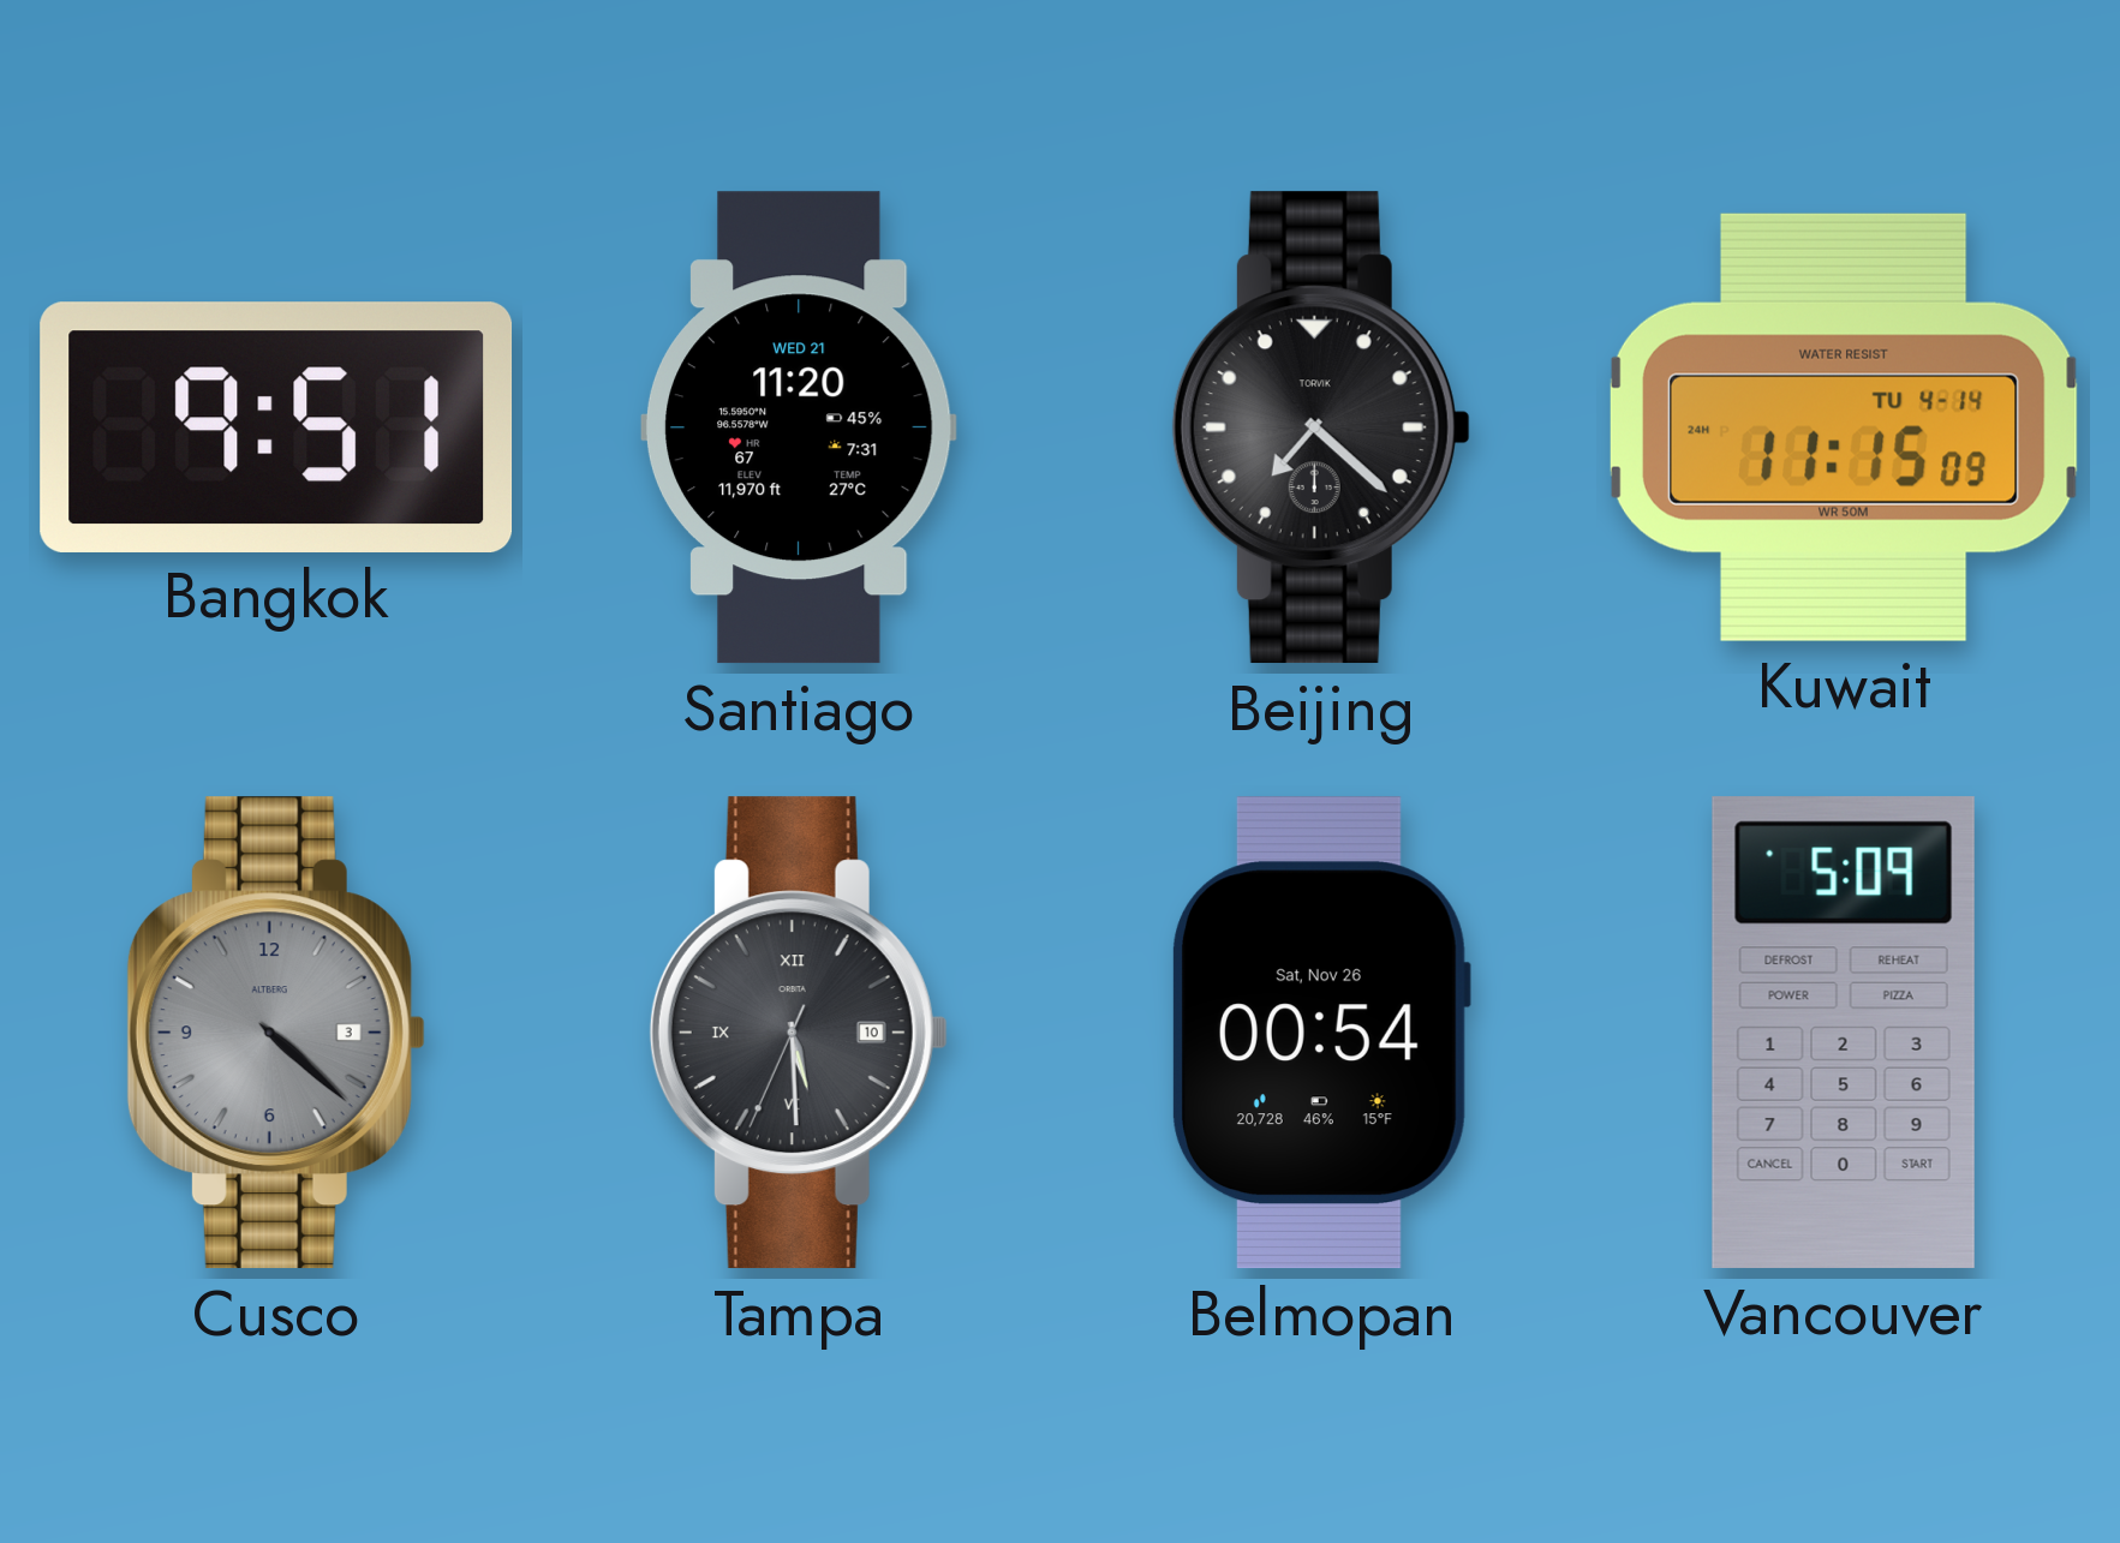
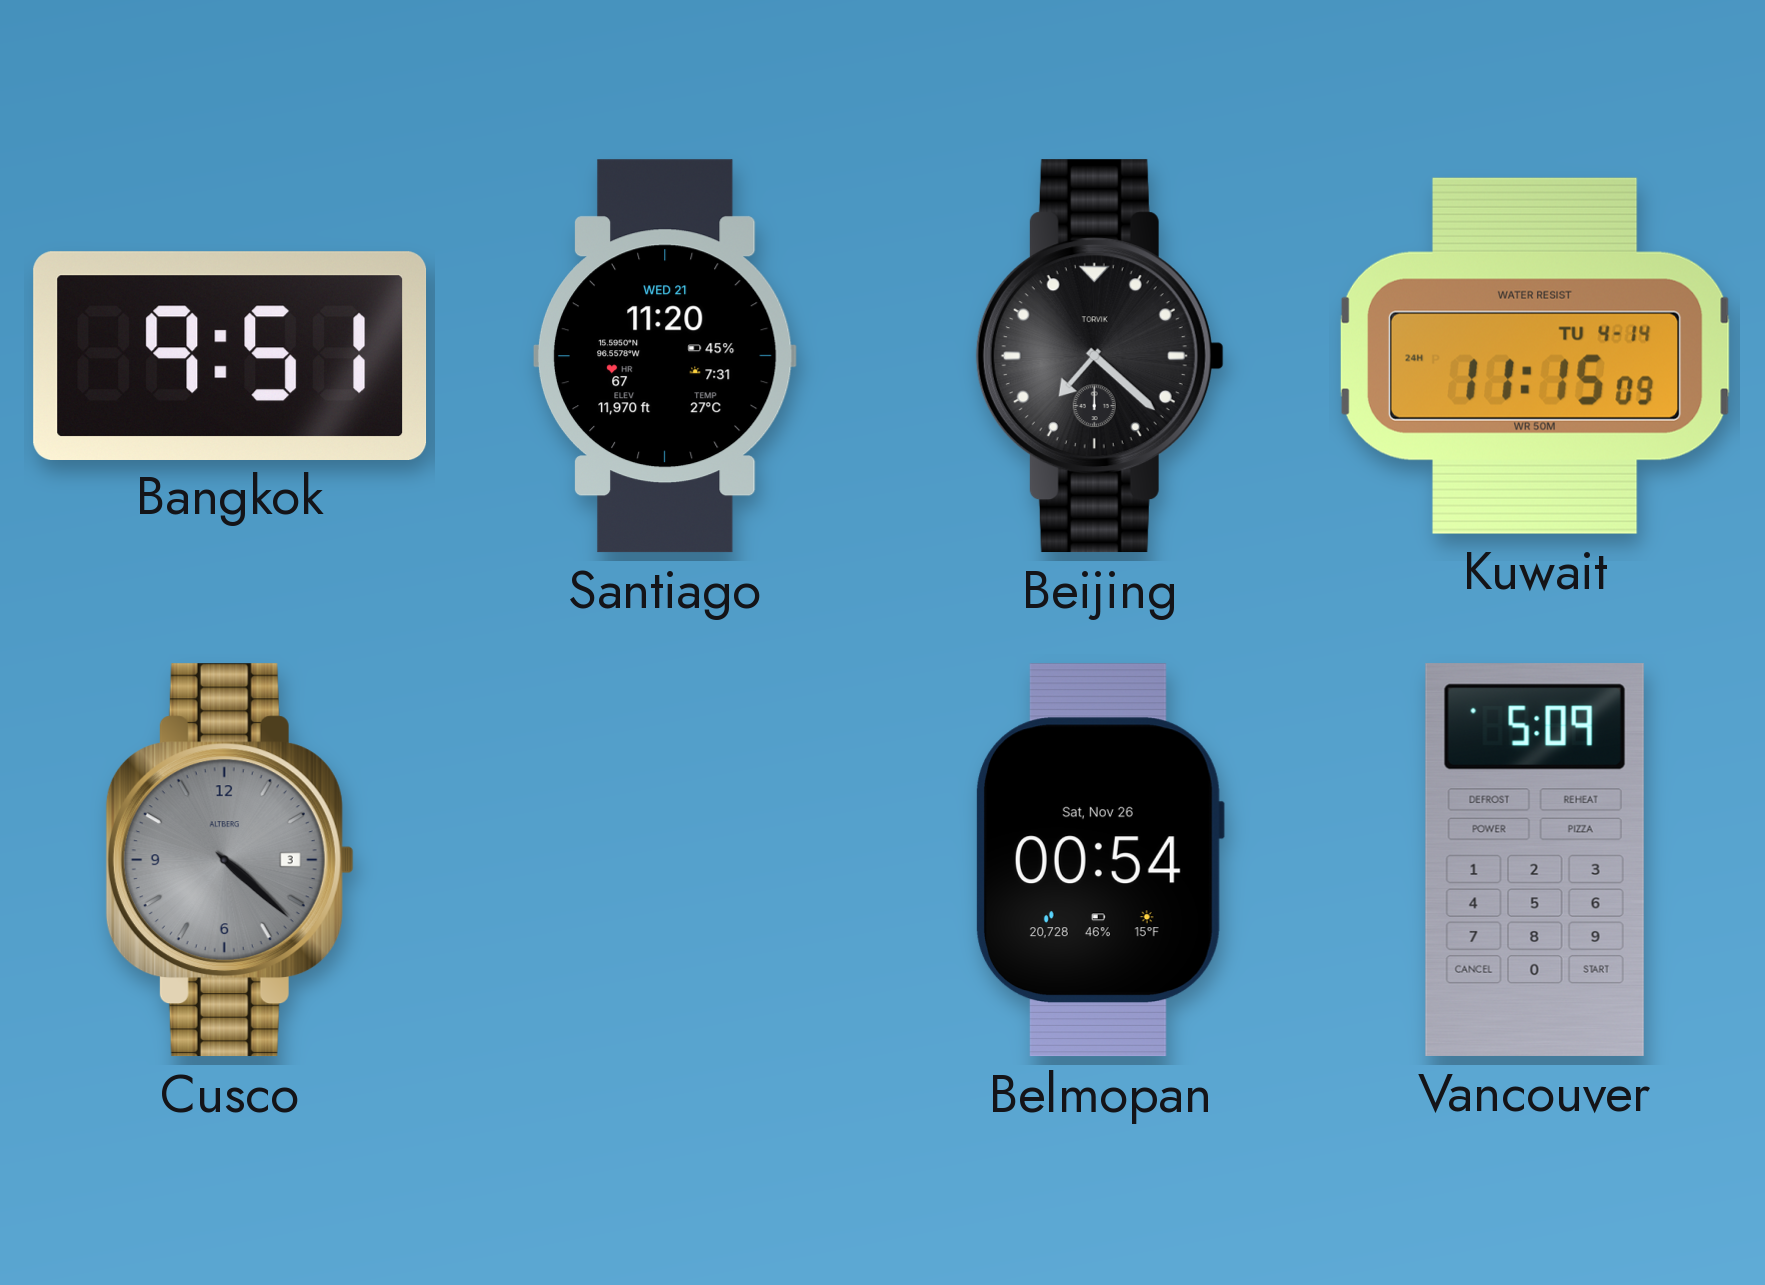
Tampa: 5:29 -> none
